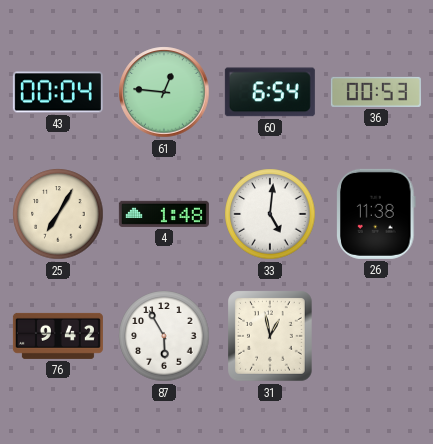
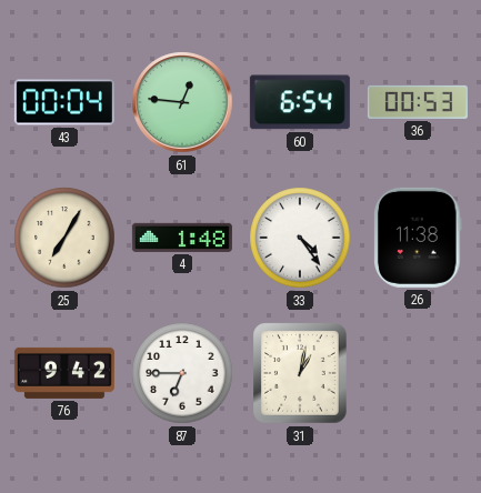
33: 5:01 -> 4:24
87: 5:55 -> 6:45
31: 12:58 -> 1:02
